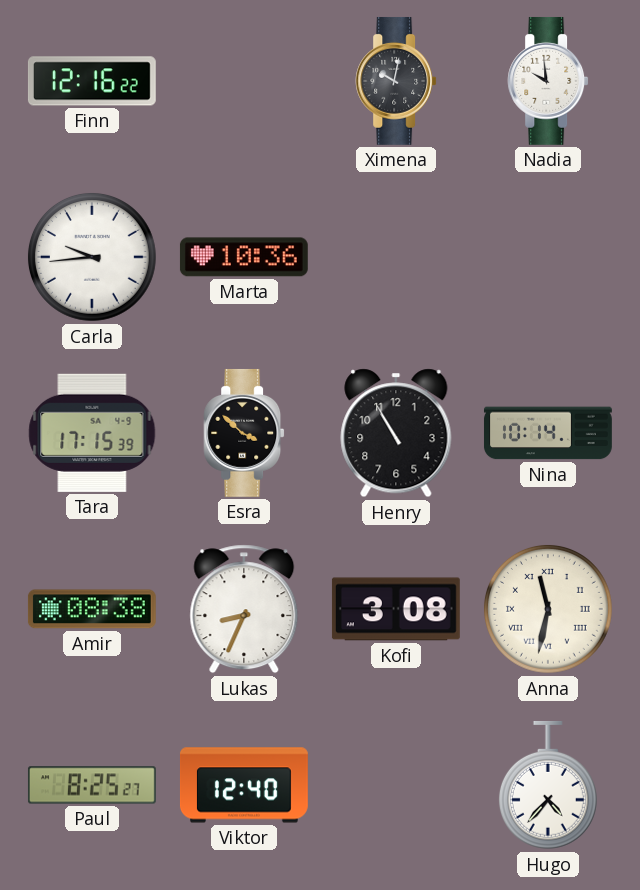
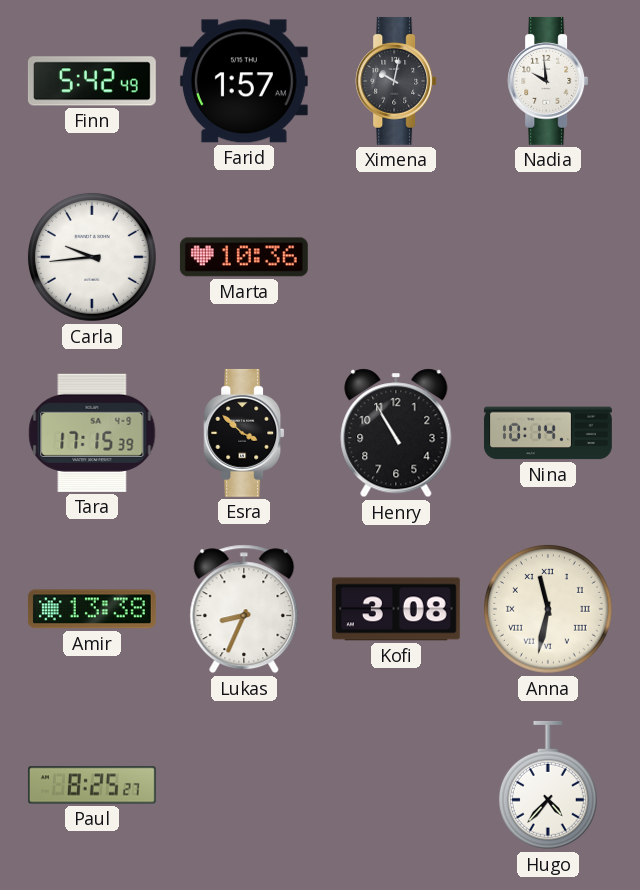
Finn: 12:16 -> 5:42
Farid: none -> 1:57
Amir: 08:38 -> 13:38
Viktor: 12:40 -> none
